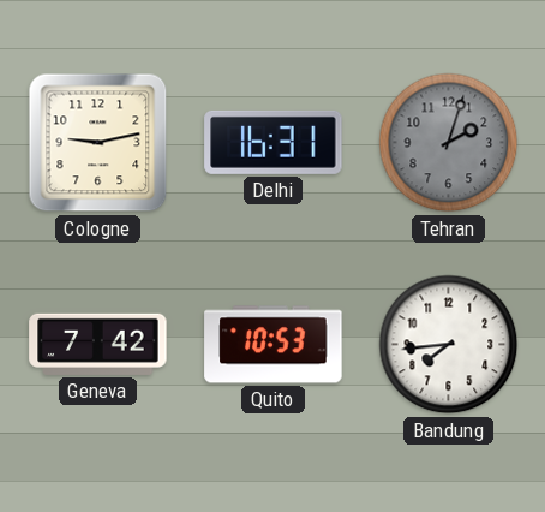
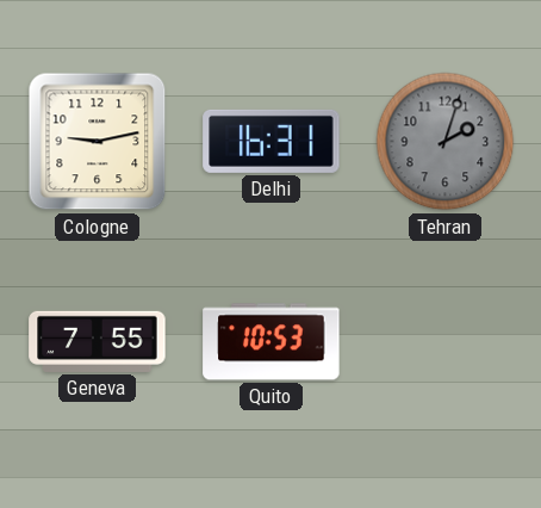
Geneva: 7:42 -> 7:55
Bandung: 7:44 -> none
